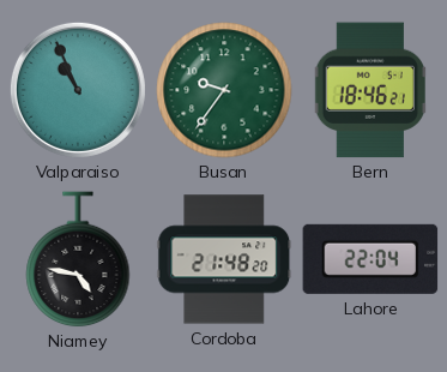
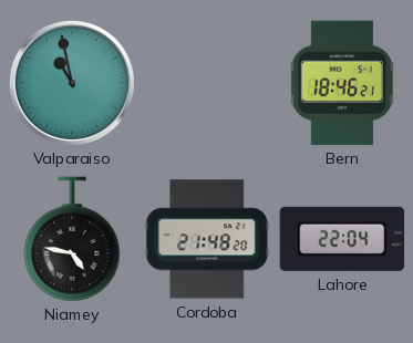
Valparaiso: 10:56 -> 10:58
Busan: 9:36 -> none
